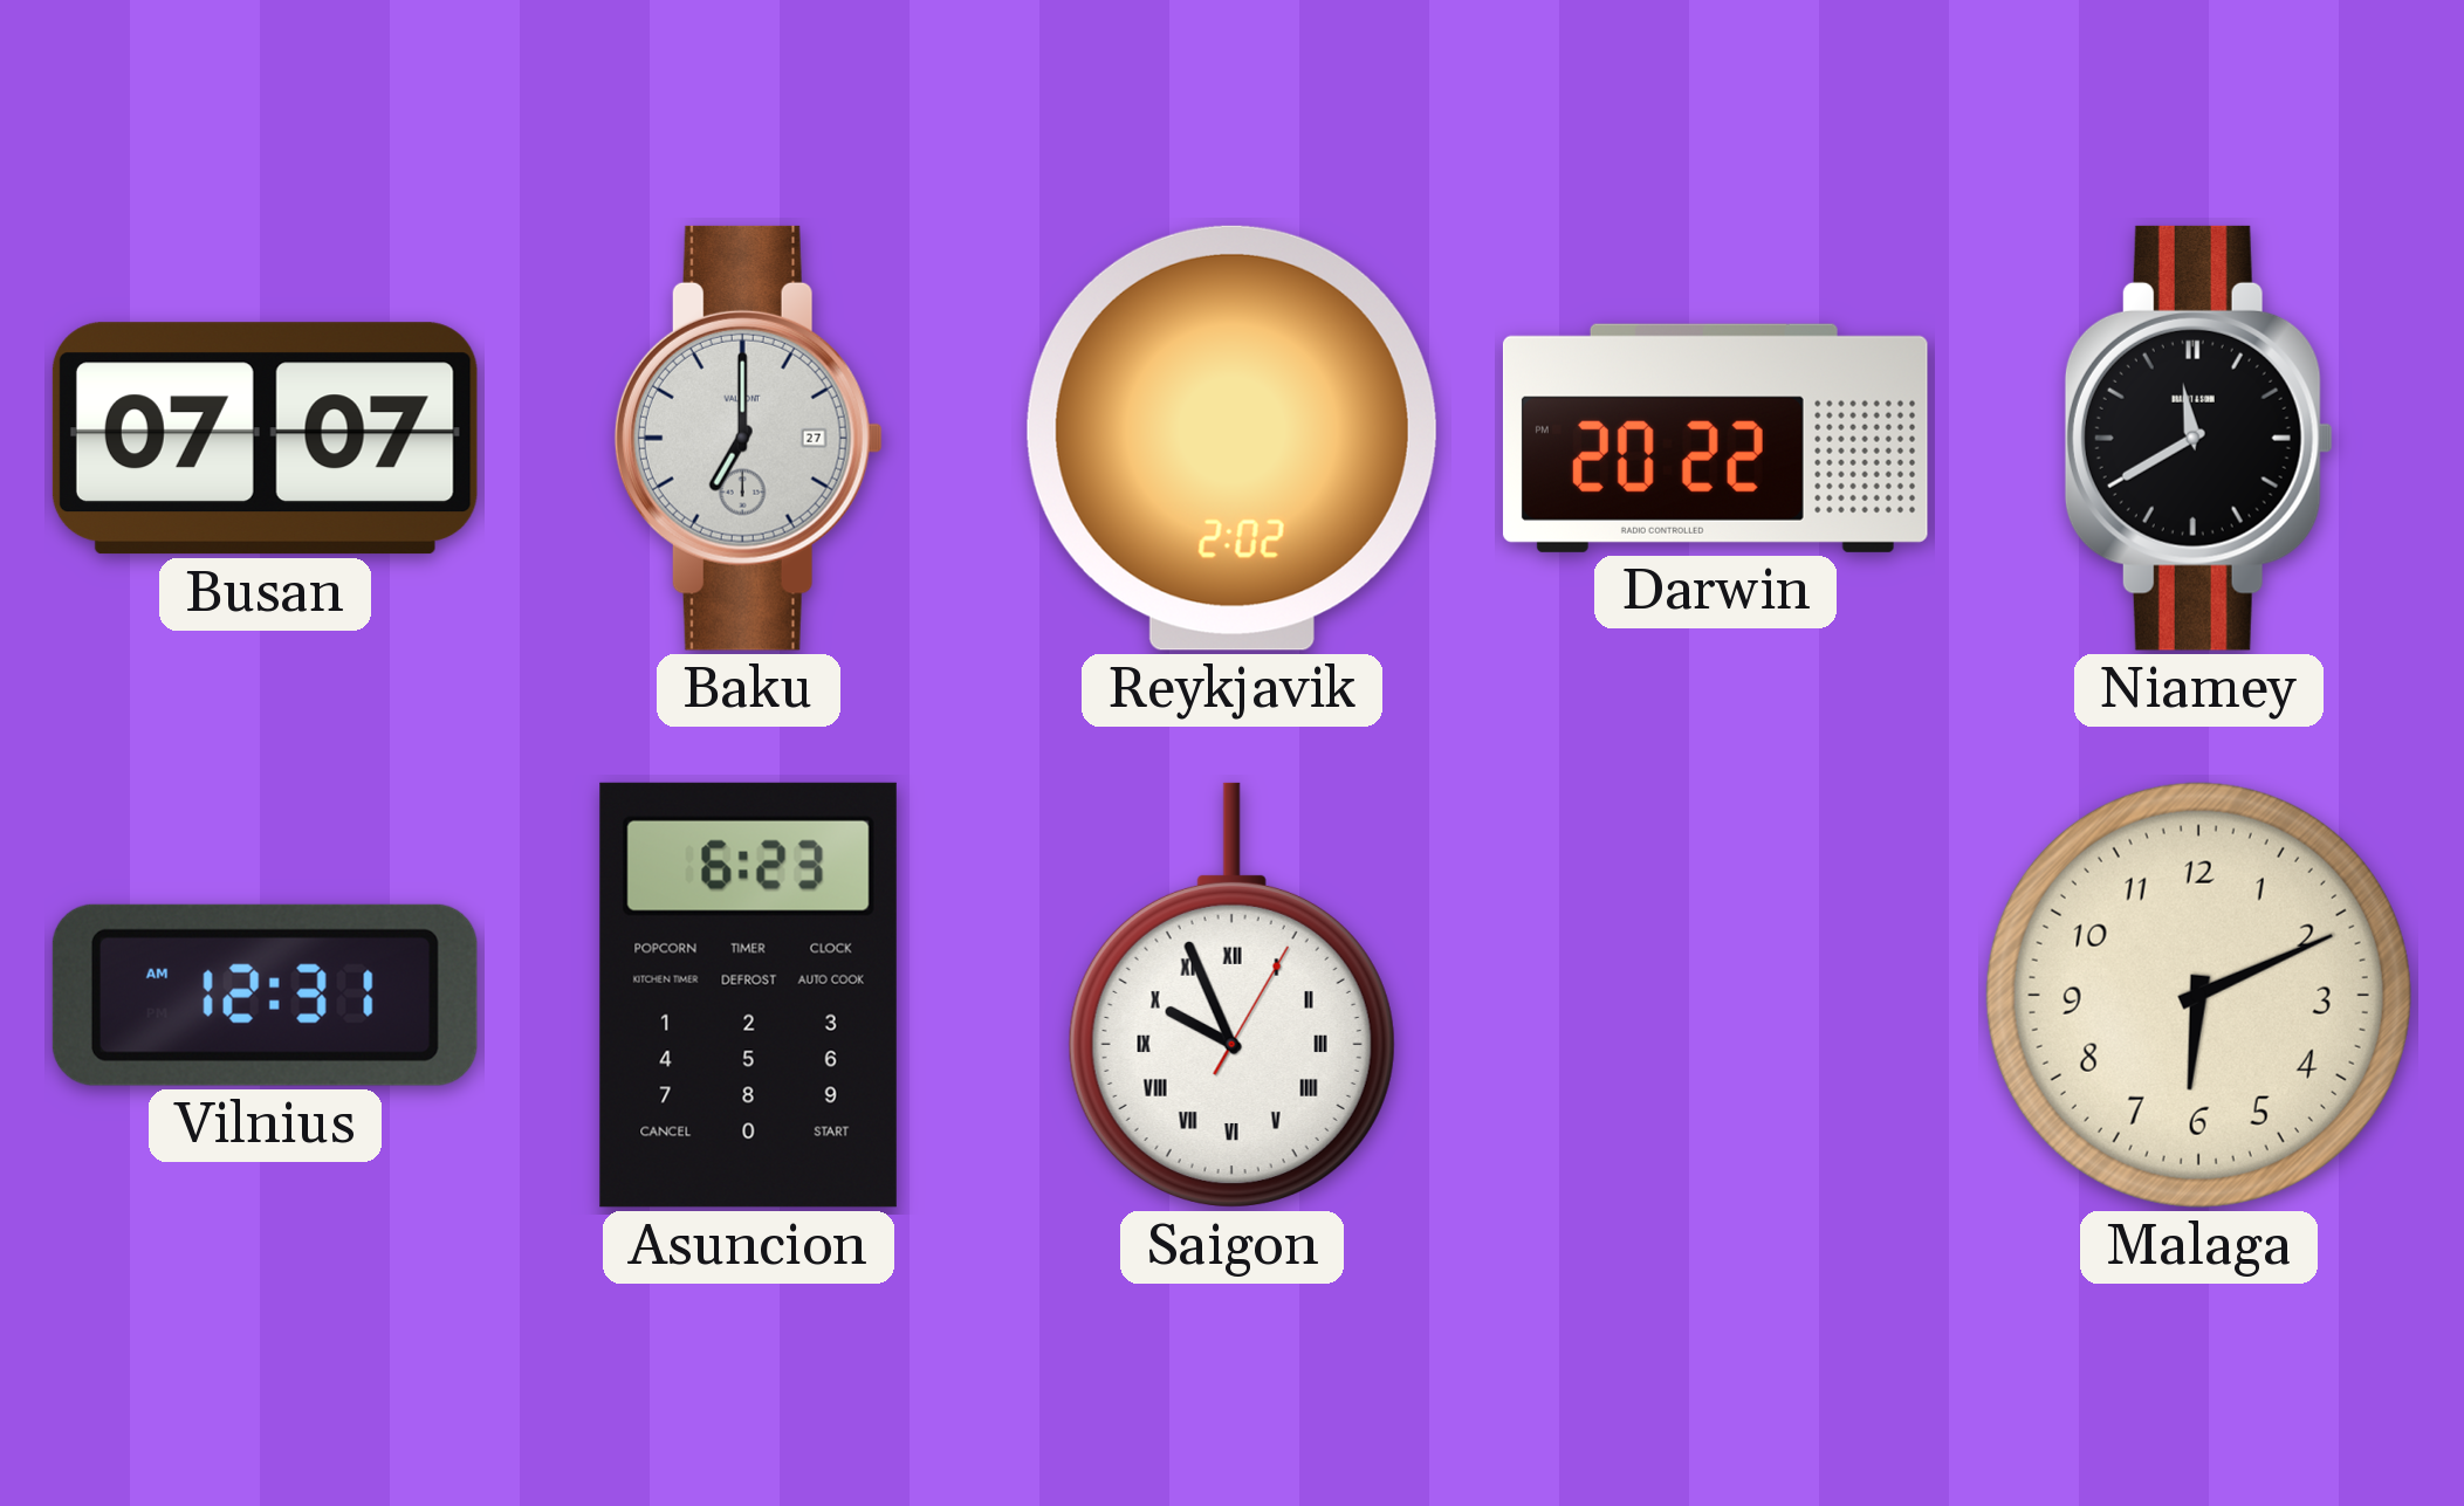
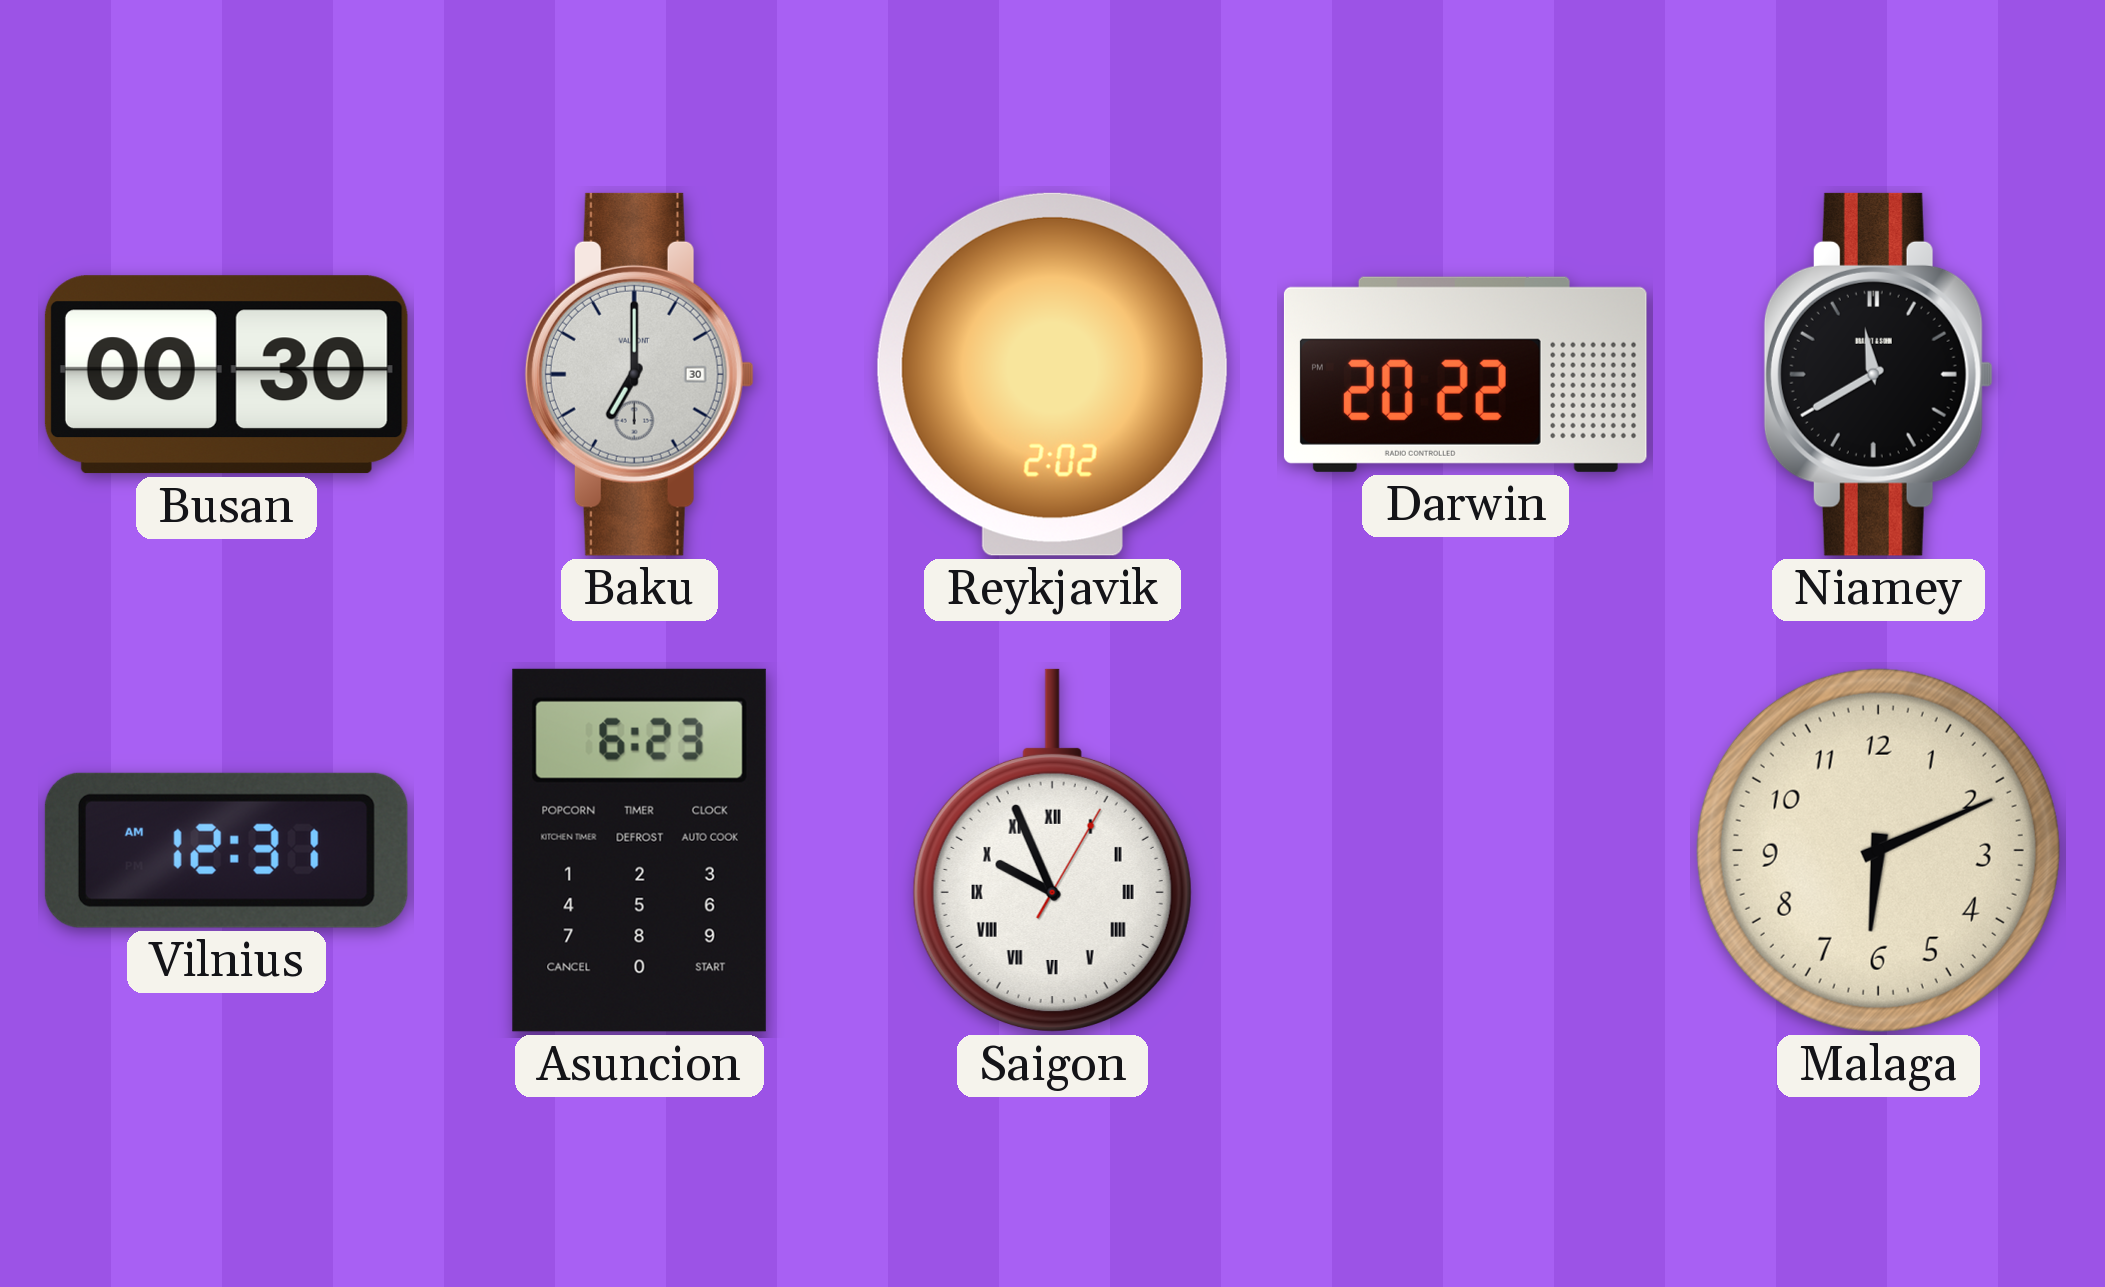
Busan: 07:07 -> 00:30
Baku date: 27 -> 30
